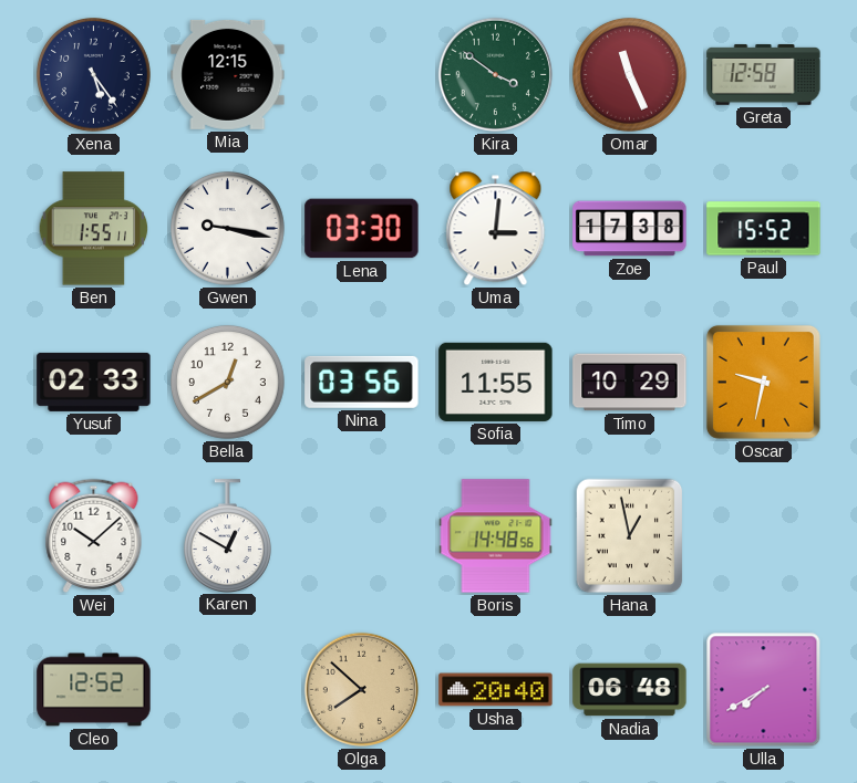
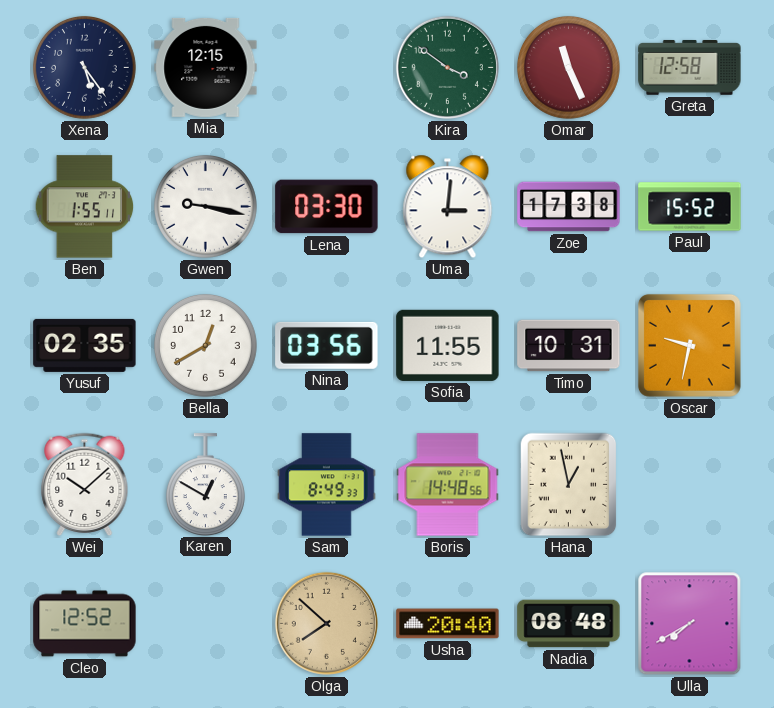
Yusuf: 02:33 -> 02:35
Timo: 10:29 -> 10:31
Sam: none -> 8:49
Nadia: 06:48 -> 08:48
